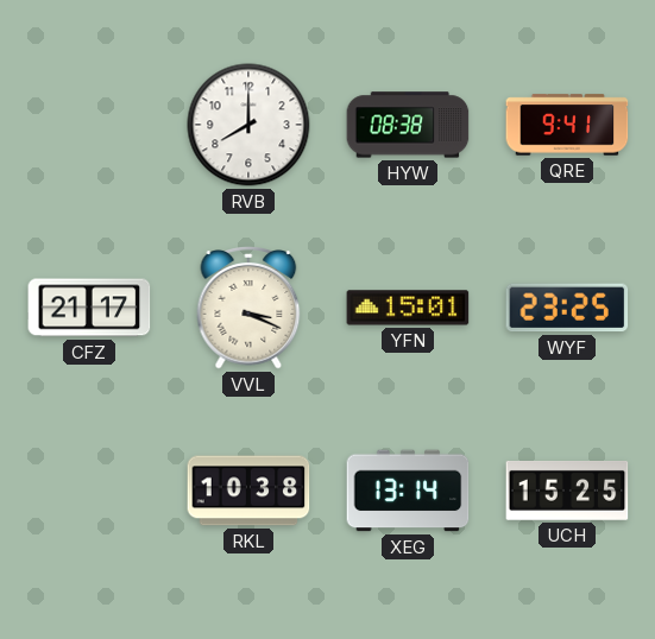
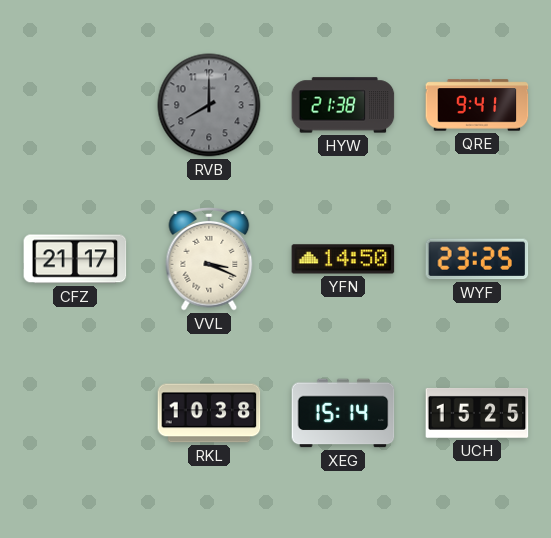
RVB dial: white -> grey
HYW: 08:38 -> 21:38
YFN: 15:01 -> 14:50
XEG: 13:14 -> 15:14
